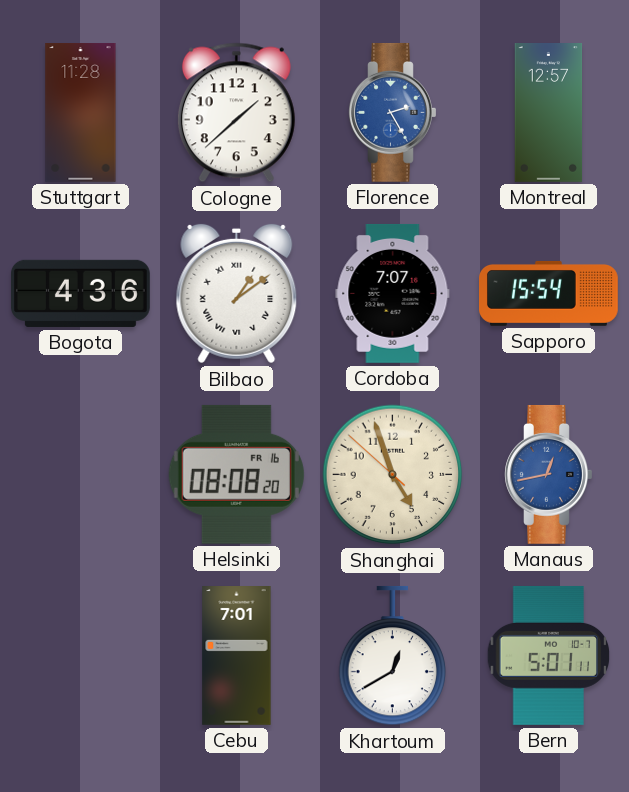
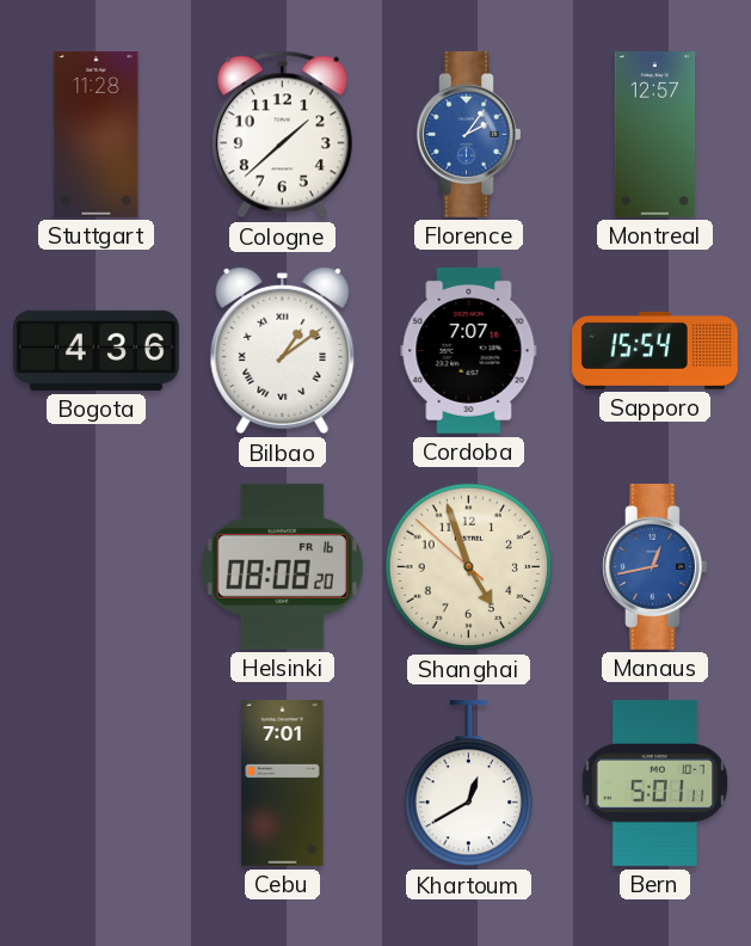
Florence: 2:25 -> 2:06
